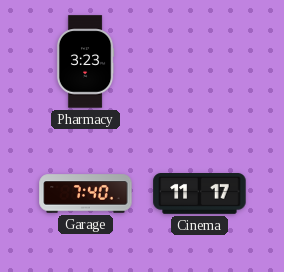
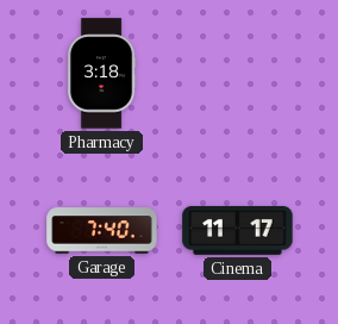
Pharmacy: 3:23 -> 3:18
